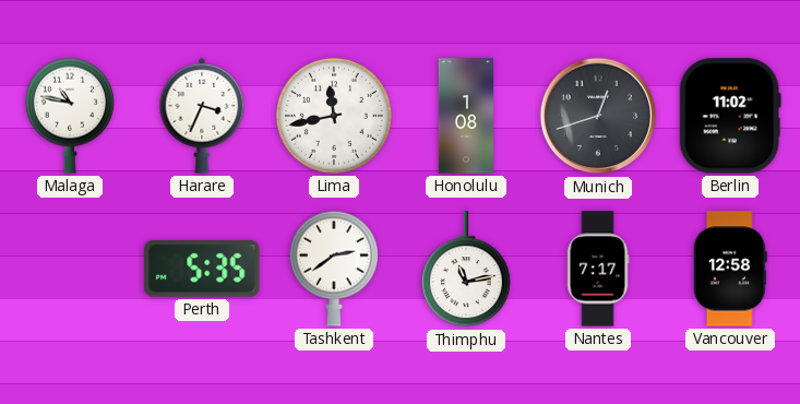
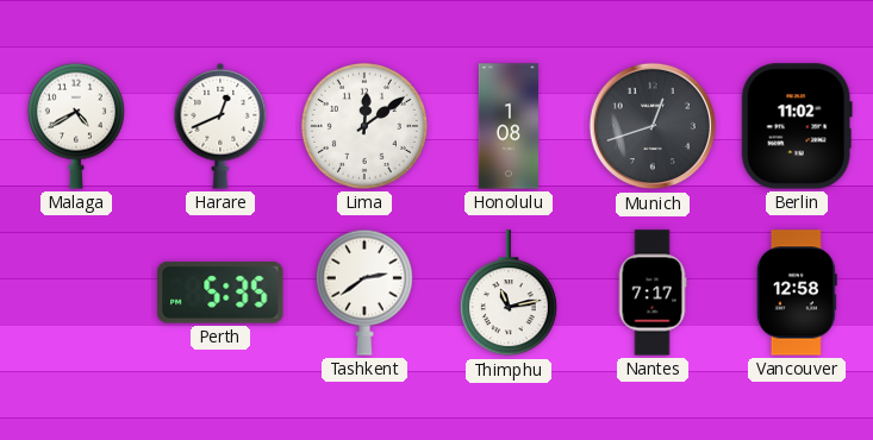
Malaga: 10:47 -> 4:40
Harare: 3:34 -> 12:41
Lima: 11:43 -> 12:09
